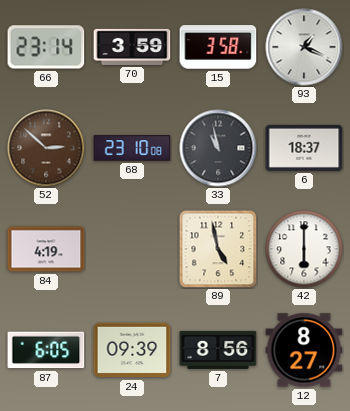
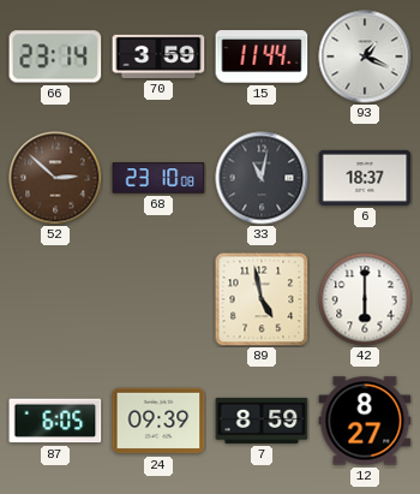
15: 3:58 -> 11:44
33: 10:58 -> 11:02
84: 4:19 -> none
7: 8:56 -> 8:59
